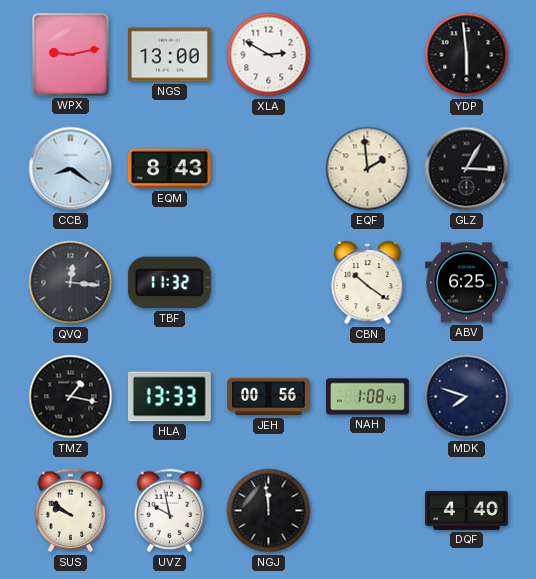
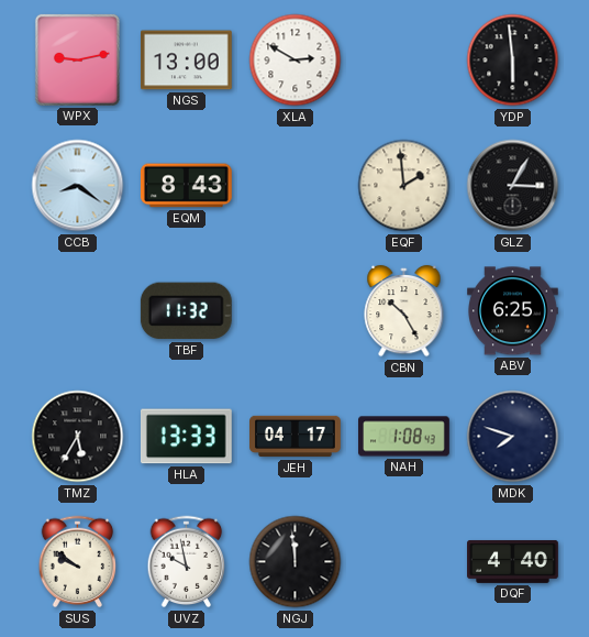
QVQ: 12:16 -> none
CBN: 10:21 -> 10:25
TMZ: 1:17 -> 5:35
JEH: 00:56 -> 04:17
